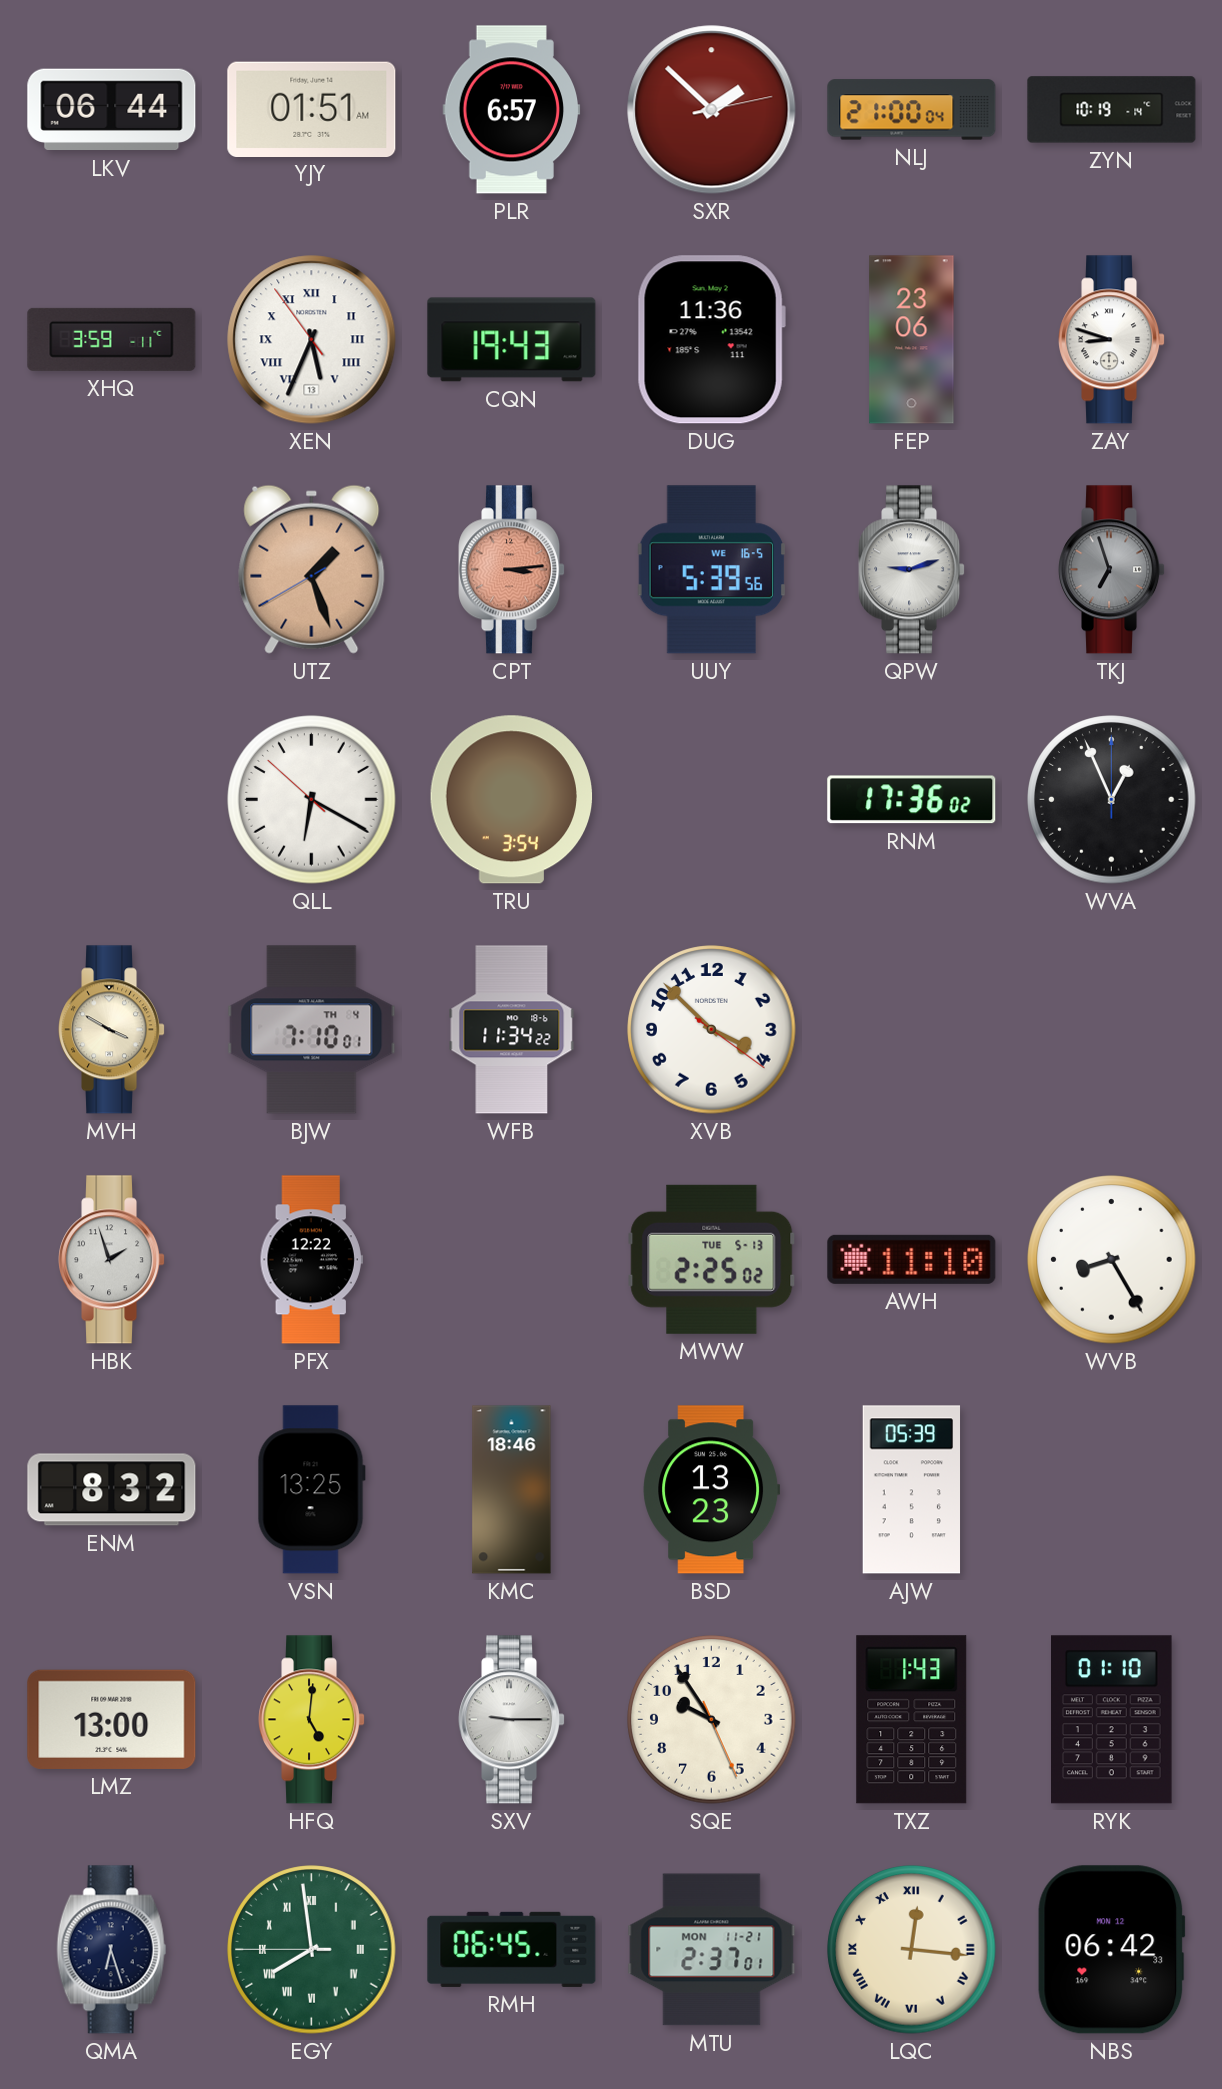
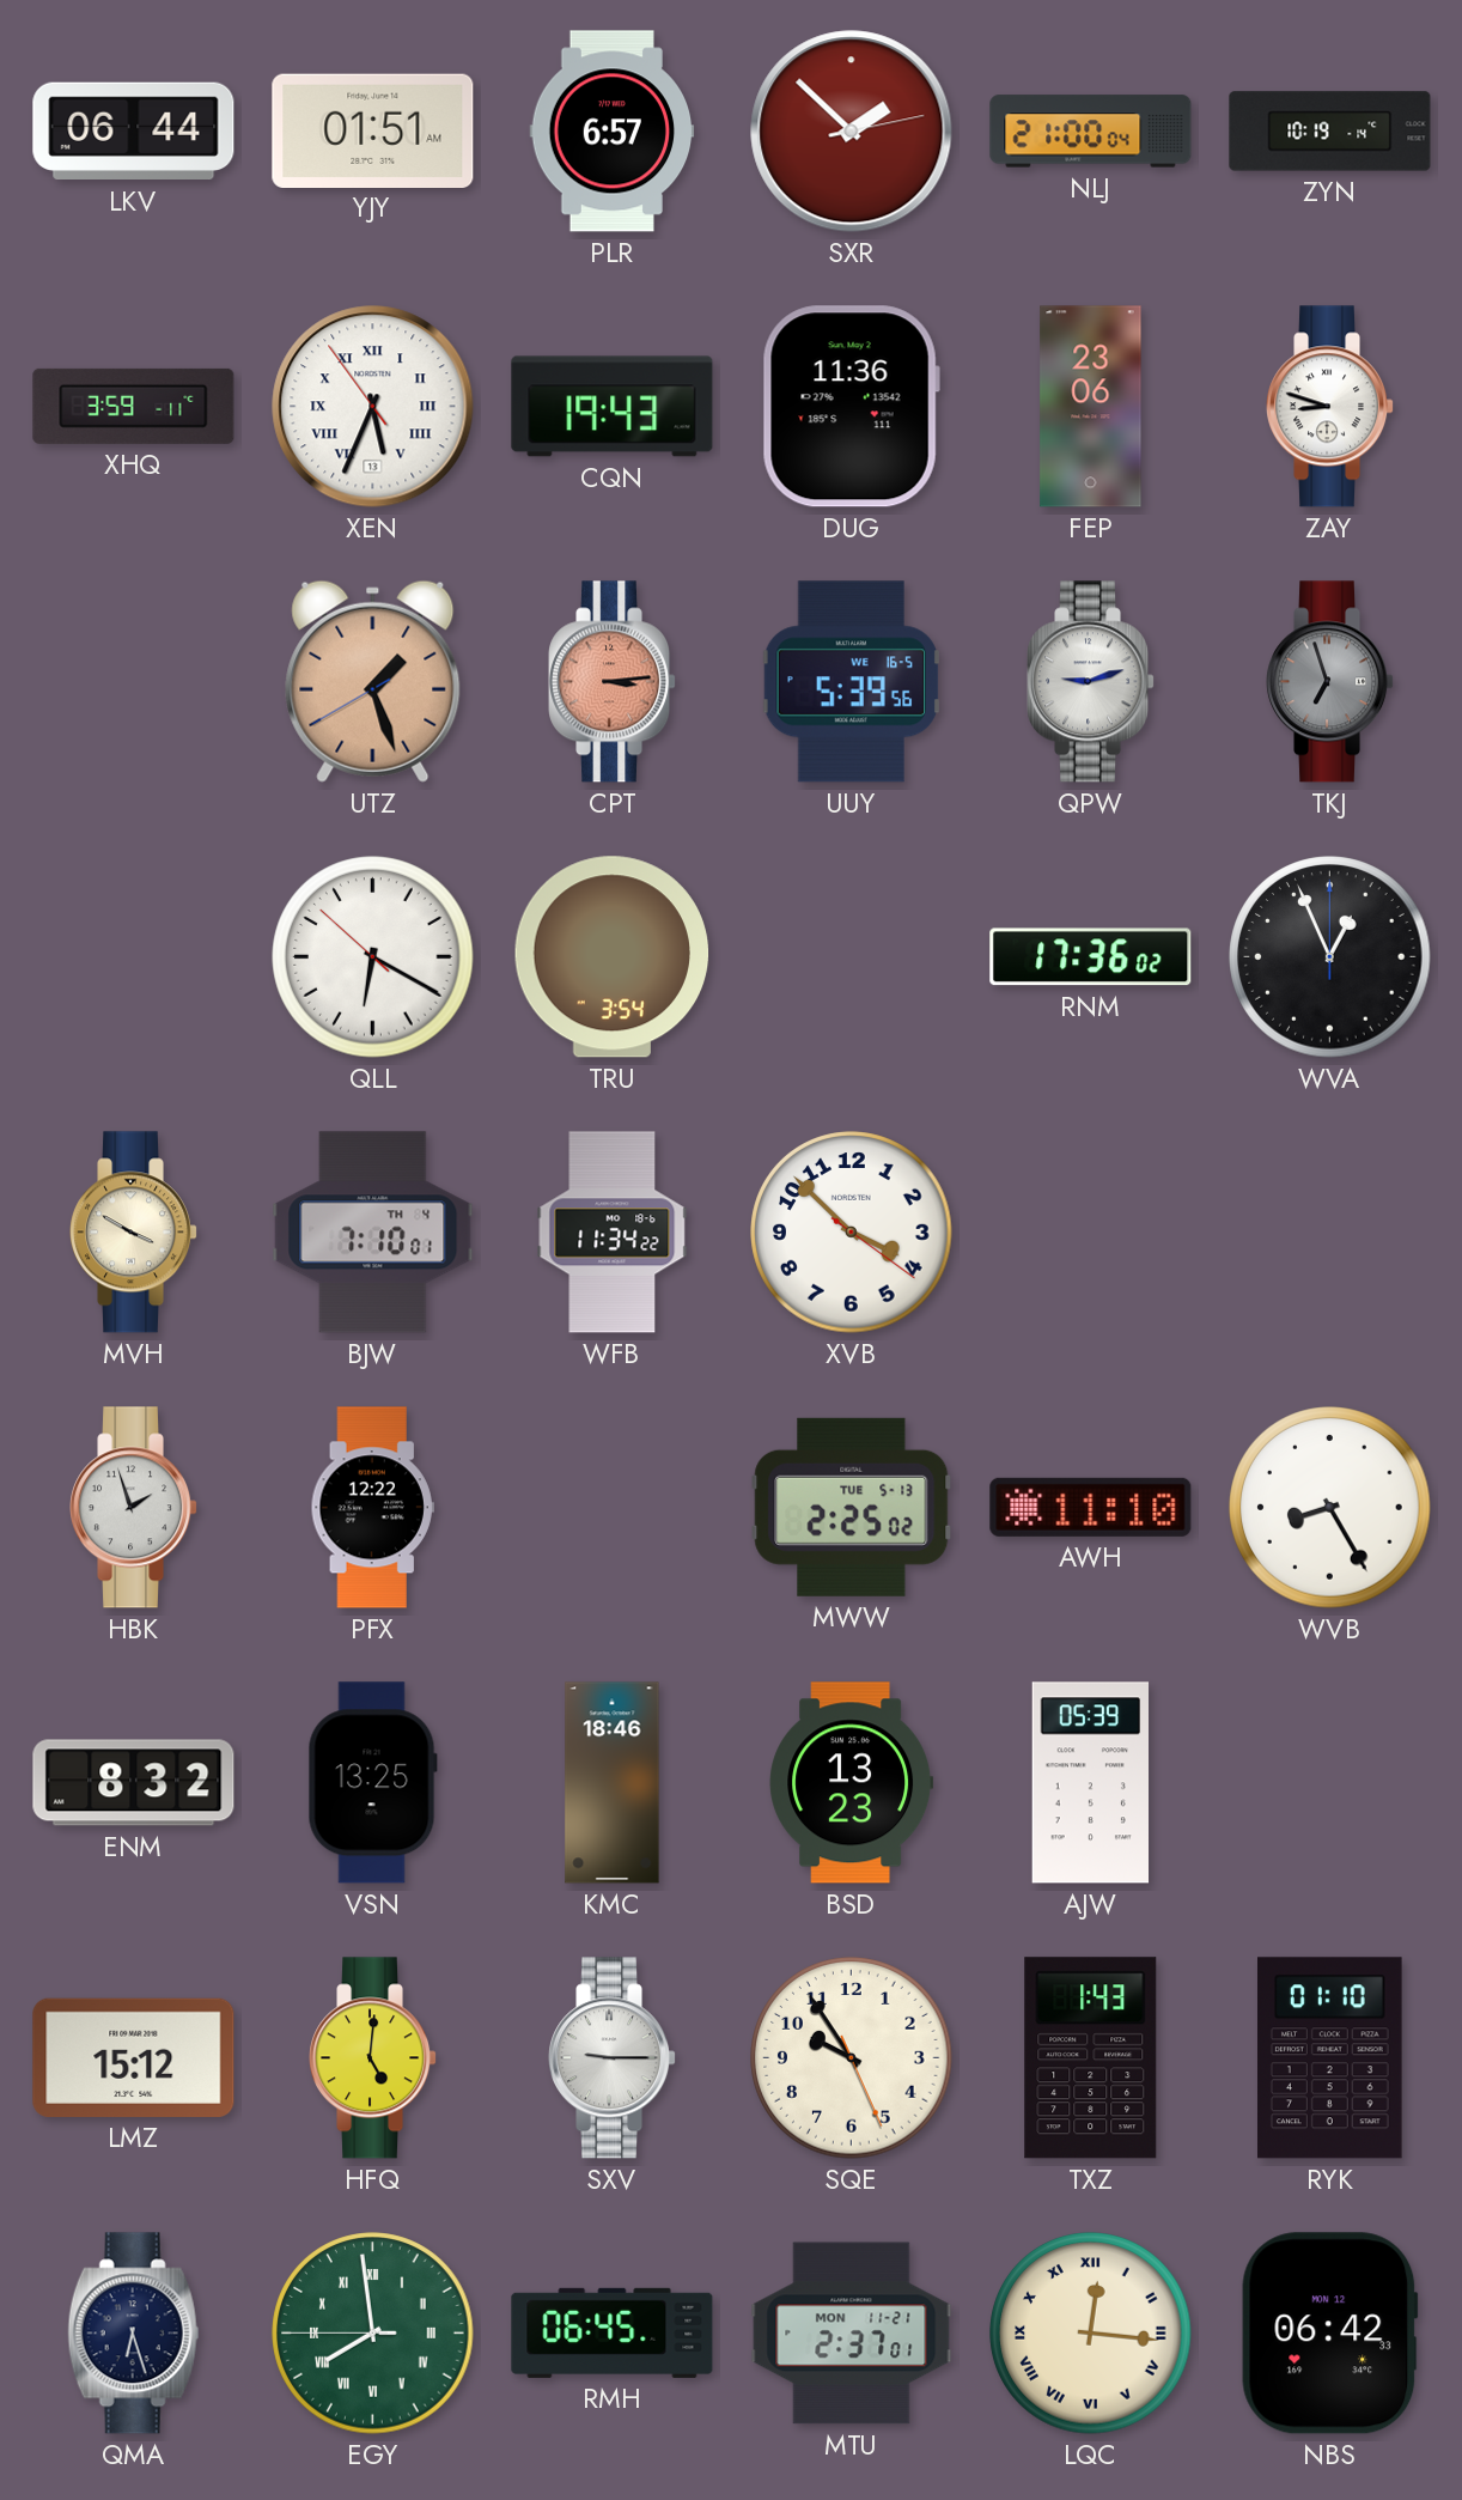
LMZ: 13:00 -> 15:12
